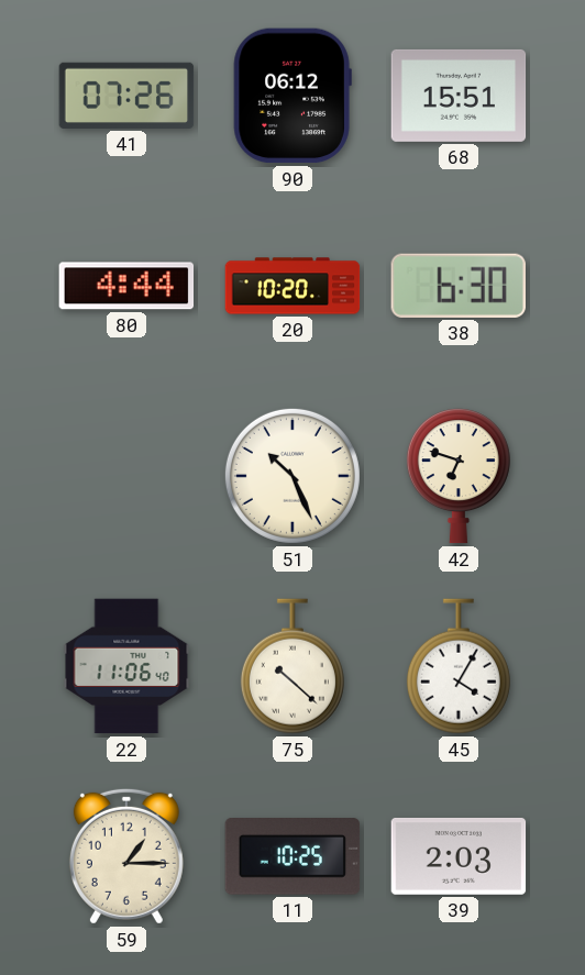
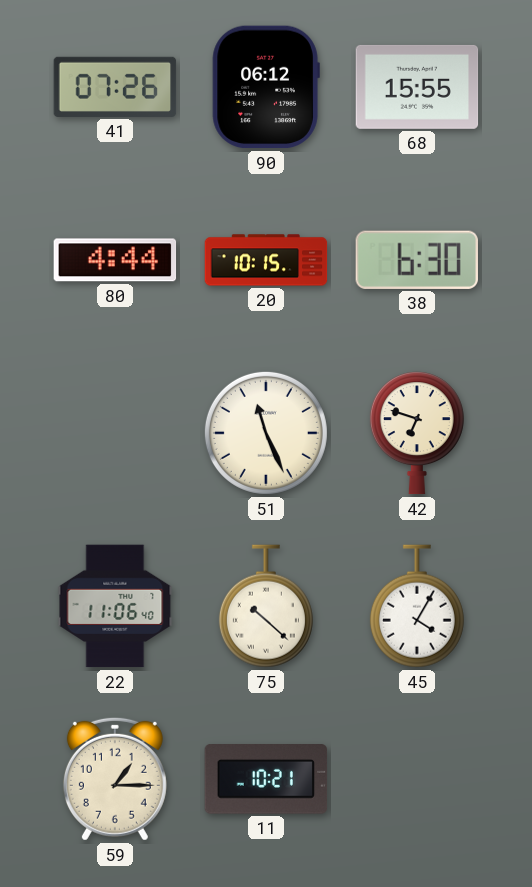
68: 15:51 -> 15:55
20: 10:20 -> 10:15
51: 10:26 -> 11:26
11: 10:25 -> 10:21
39: 2:03 -> none
